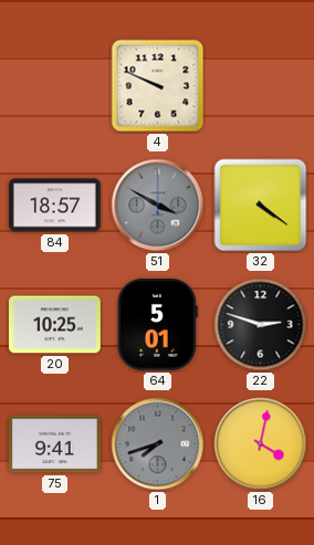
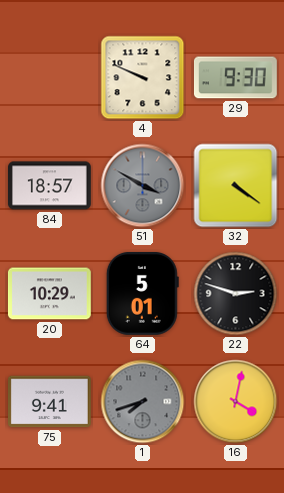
29: none -> 9:30
20: 10:25 -> 10:29
